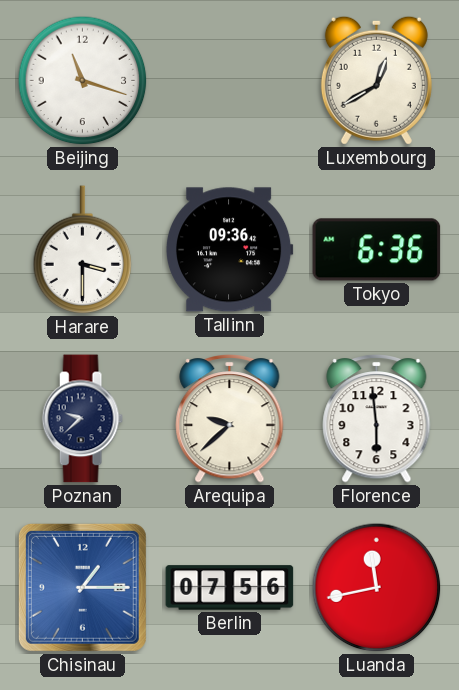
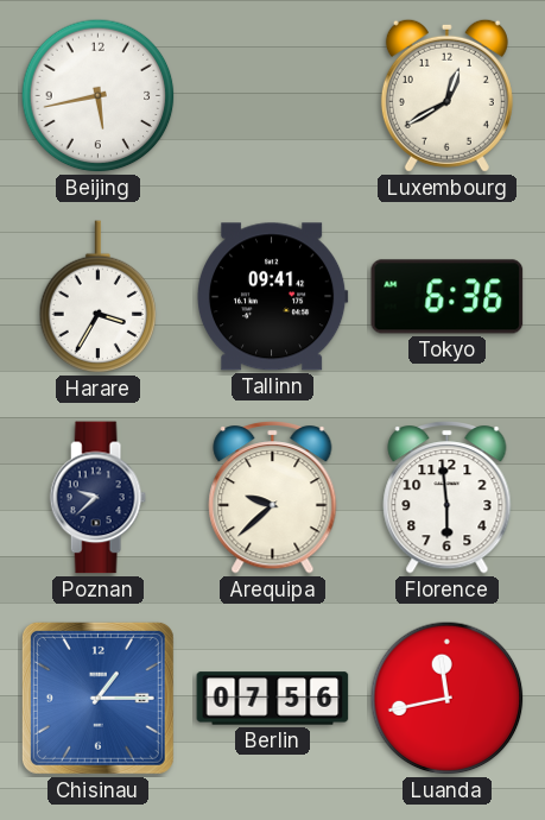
Beijing: 11:18 -> 5:43
Harare: 3:30 -> 3:35
Tallinn: 09:36 -> 09:41
